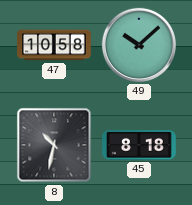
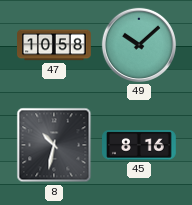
45: 8:18 -> 8:16
